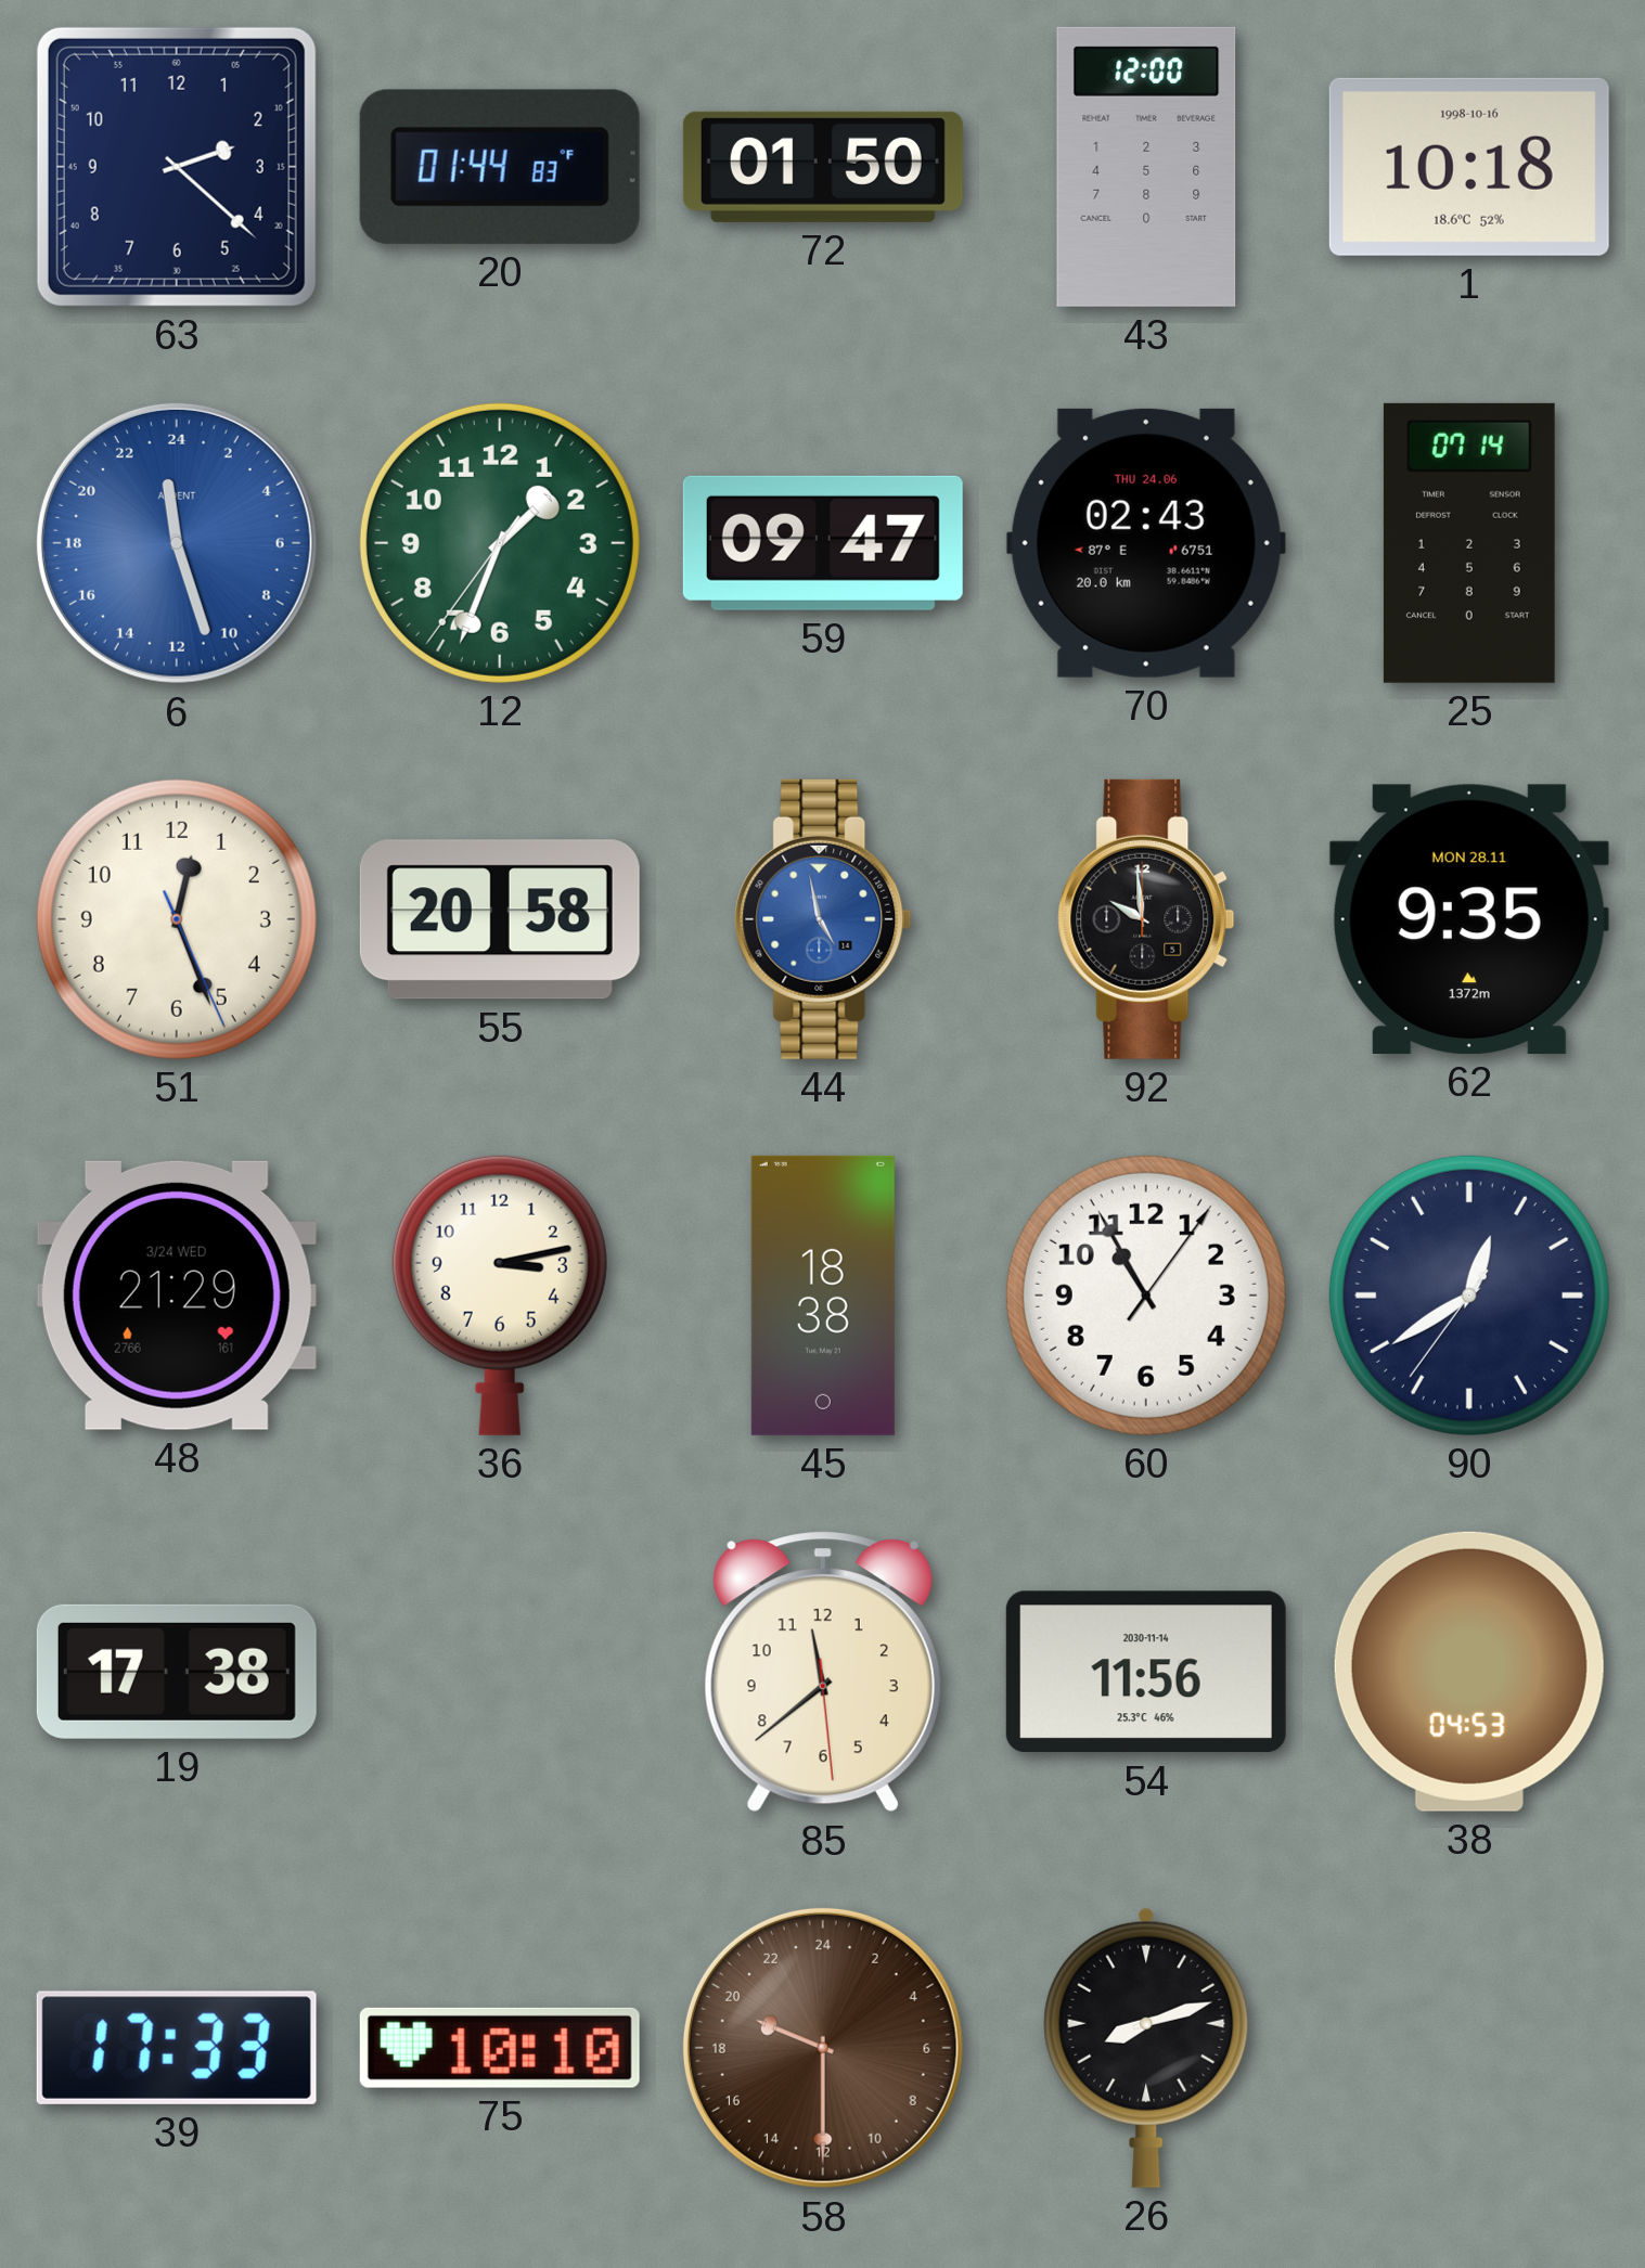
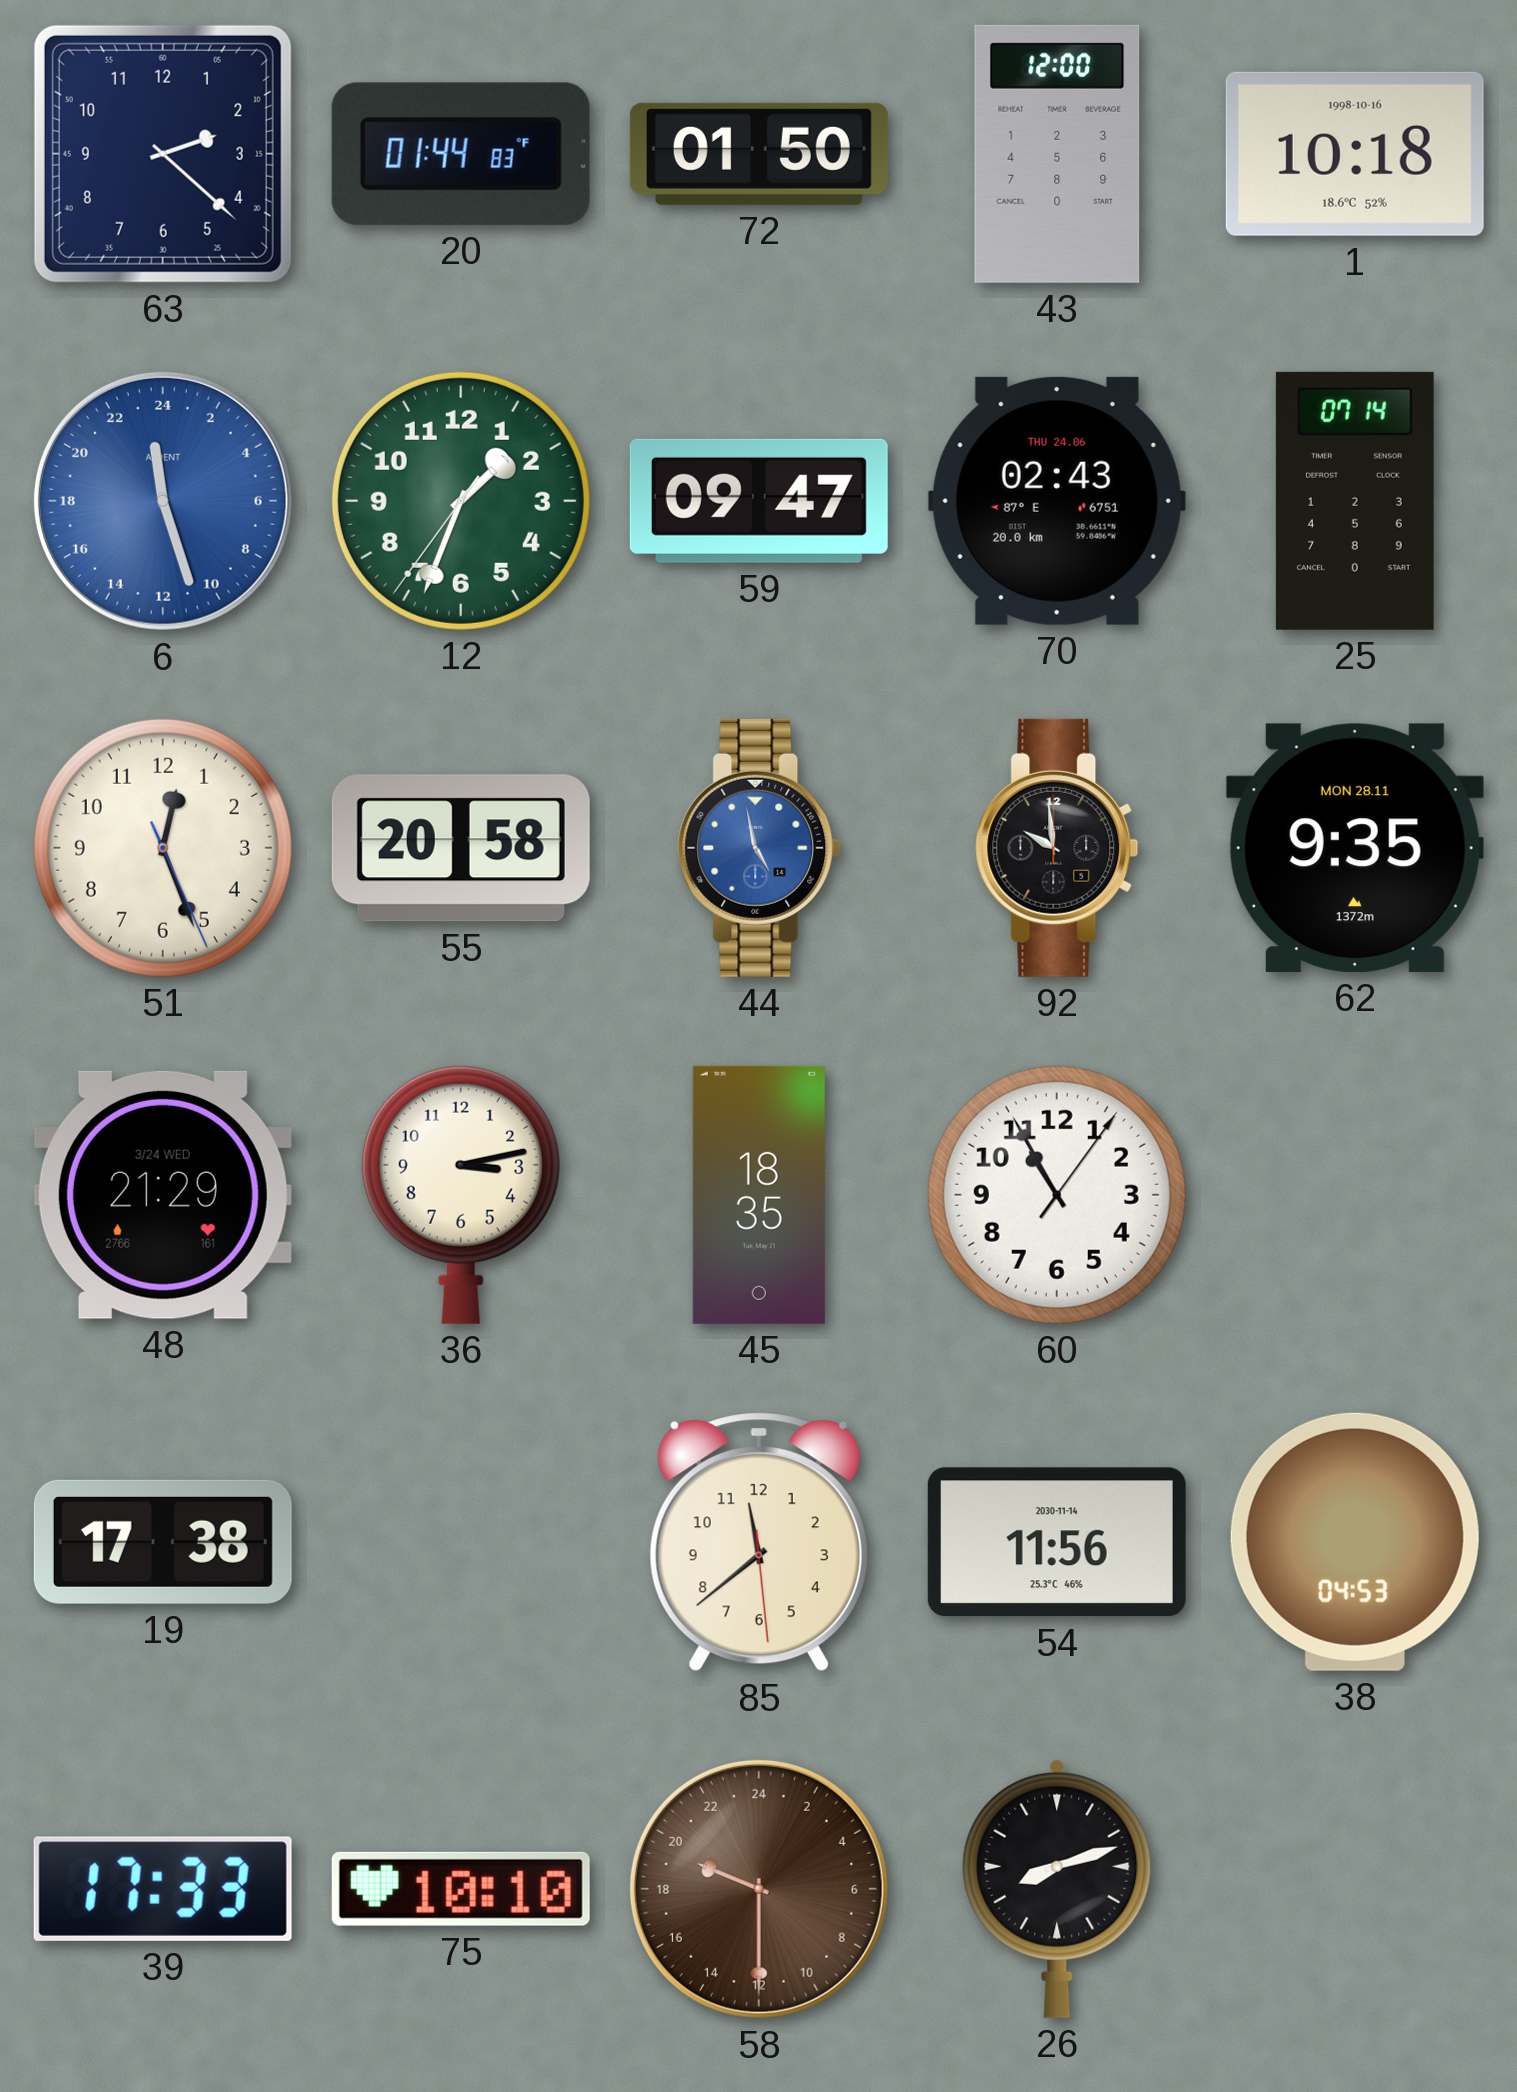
45: 18:38 -> 18:35
90: 12:39 -> none
